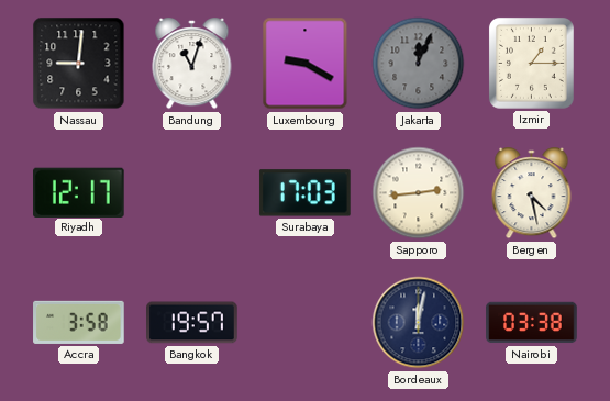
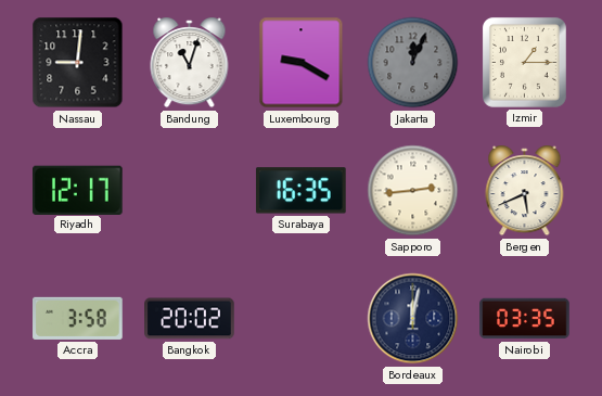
Surabaya: 17:03 -> 16:35
Bergen: 4:28 -> 5:41
Bangkok: 19:57 -> 20:02
Nairobi: 03:38 -> 03:35
